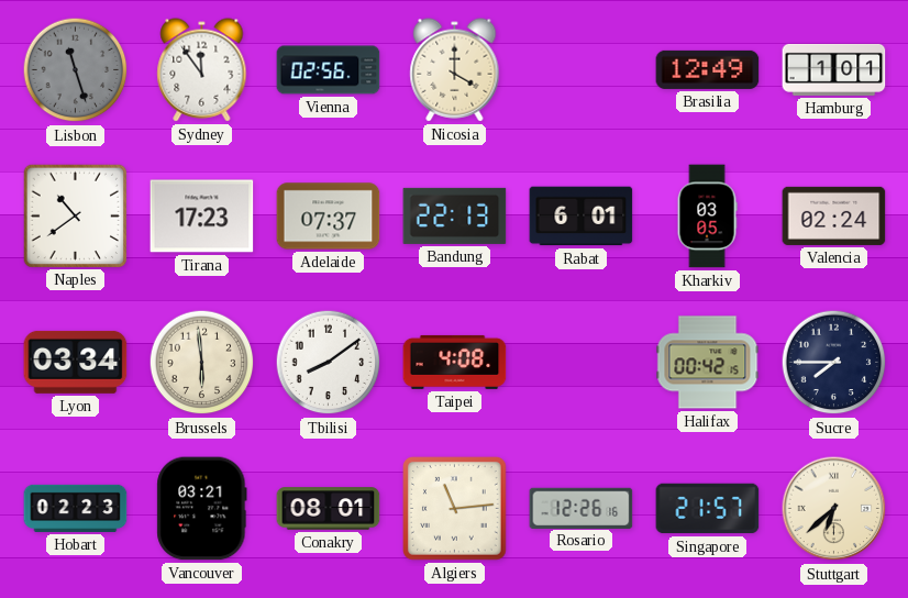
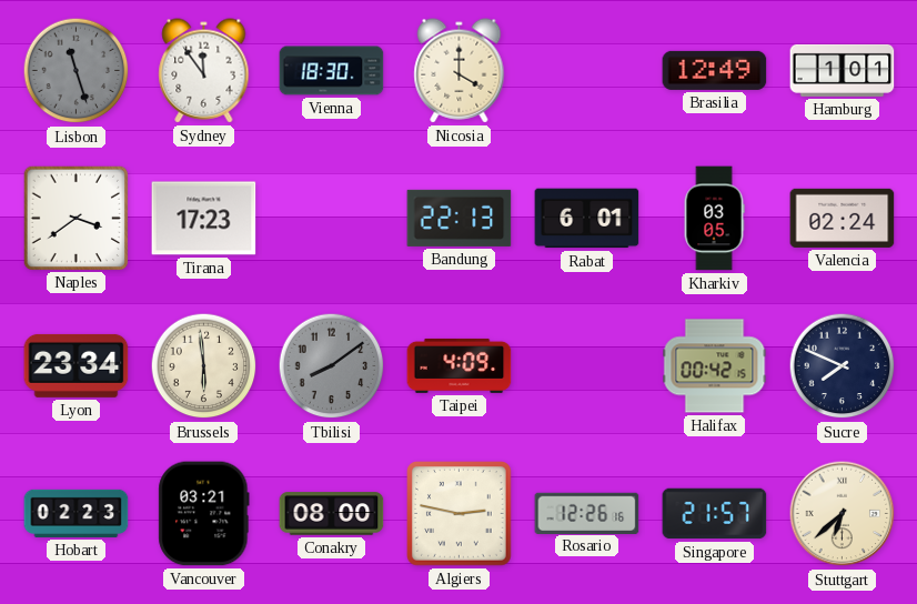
Vienna: 02:56 -> 18:30
Naples: 10:39 -> 3:39
Adelaide: 07:37 -> none
Lyon: 03:34 -> 23:34
Tbilisi dial: white -> grey
Taipei: 4:08 -> 4:09
Sucre: 7:45 -> 7:49
Conakry: 08:01 -> 08:00
Algiers: 11:14 -> 2:47
